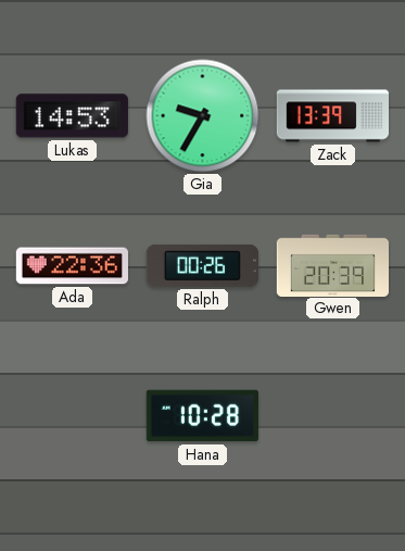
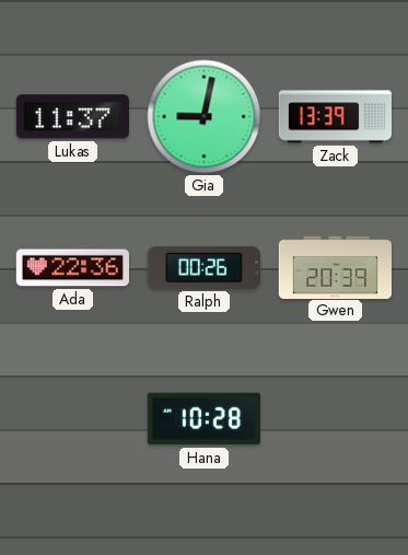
Lukas: 14:53 -> 11:37
Gia: 9:35 -> 9:02
